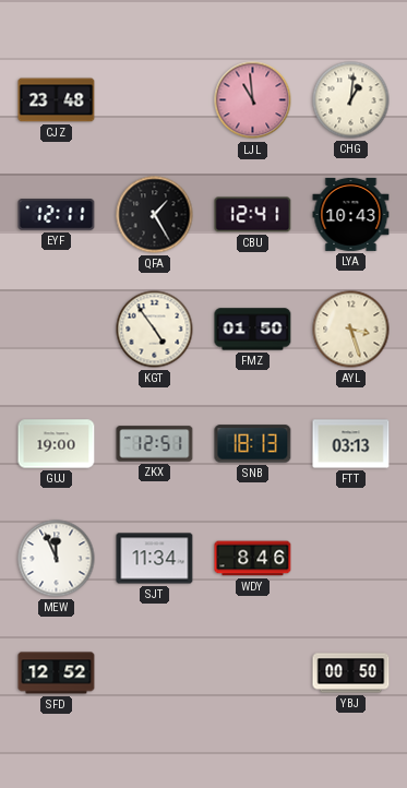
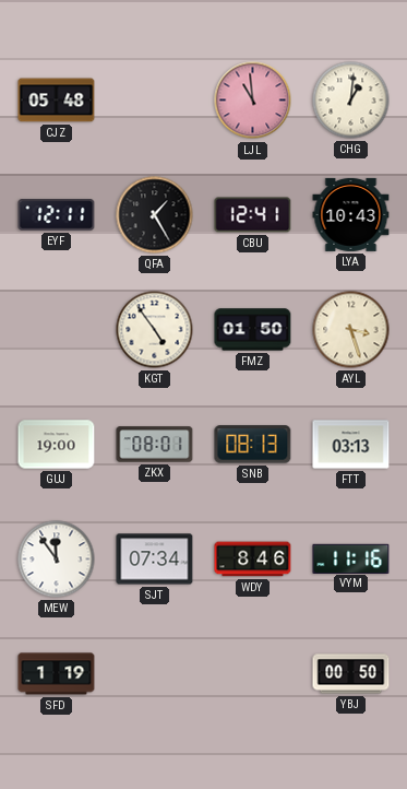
CJZ: 23:48 -> 05:48
ZKX: 12:51 -> 08:01
SNB: 18:13 -> 08:13
MEW: 11:56 -> 11:54
SJT: 11:34 -> 07:34
VYM: none -> 11:16
SFD: 12:52 -> 1:19
